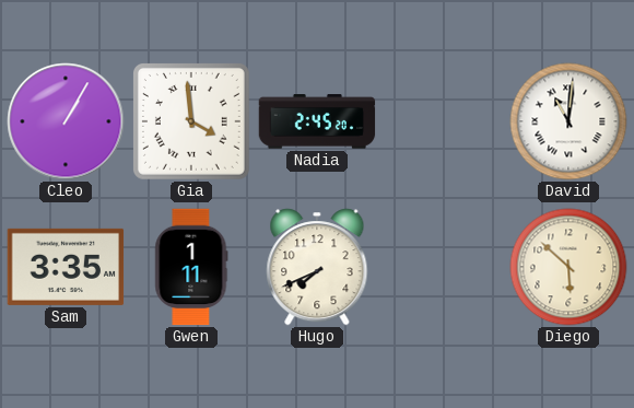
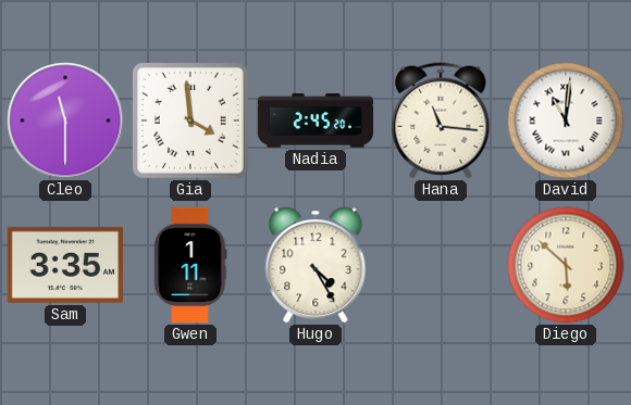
Cleo: 1:05 -> 11:30
Hana: none -> 11:16
Hugo: 7:41 -> 4:25
